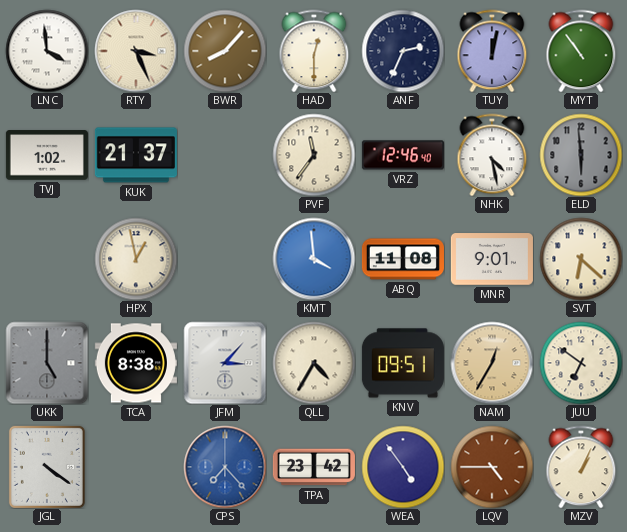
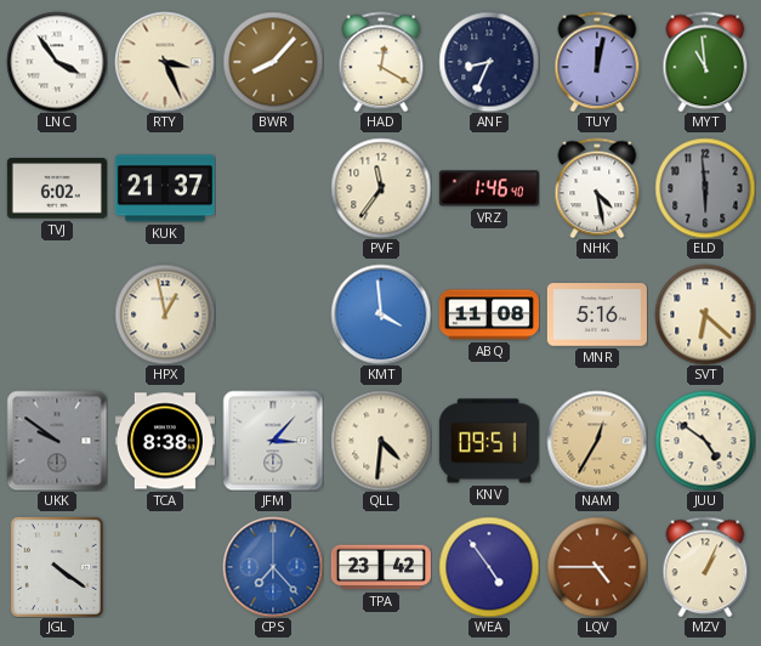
LNC: 3:59 -> 3:54
HAD: 12:30 -> 12:20
ANF: 2:34 -> 8:34
MYT: 10:54 -> 10:59
TVJ: 1:02 -> 6:02
VRZ: 12:46 -> 1:46
MNR: 9:01 -> 5:16
UKK: 5:00 -> 9:51
QLL: 4:35 -> 4:31
JUU: 6:51 -> 4:51
